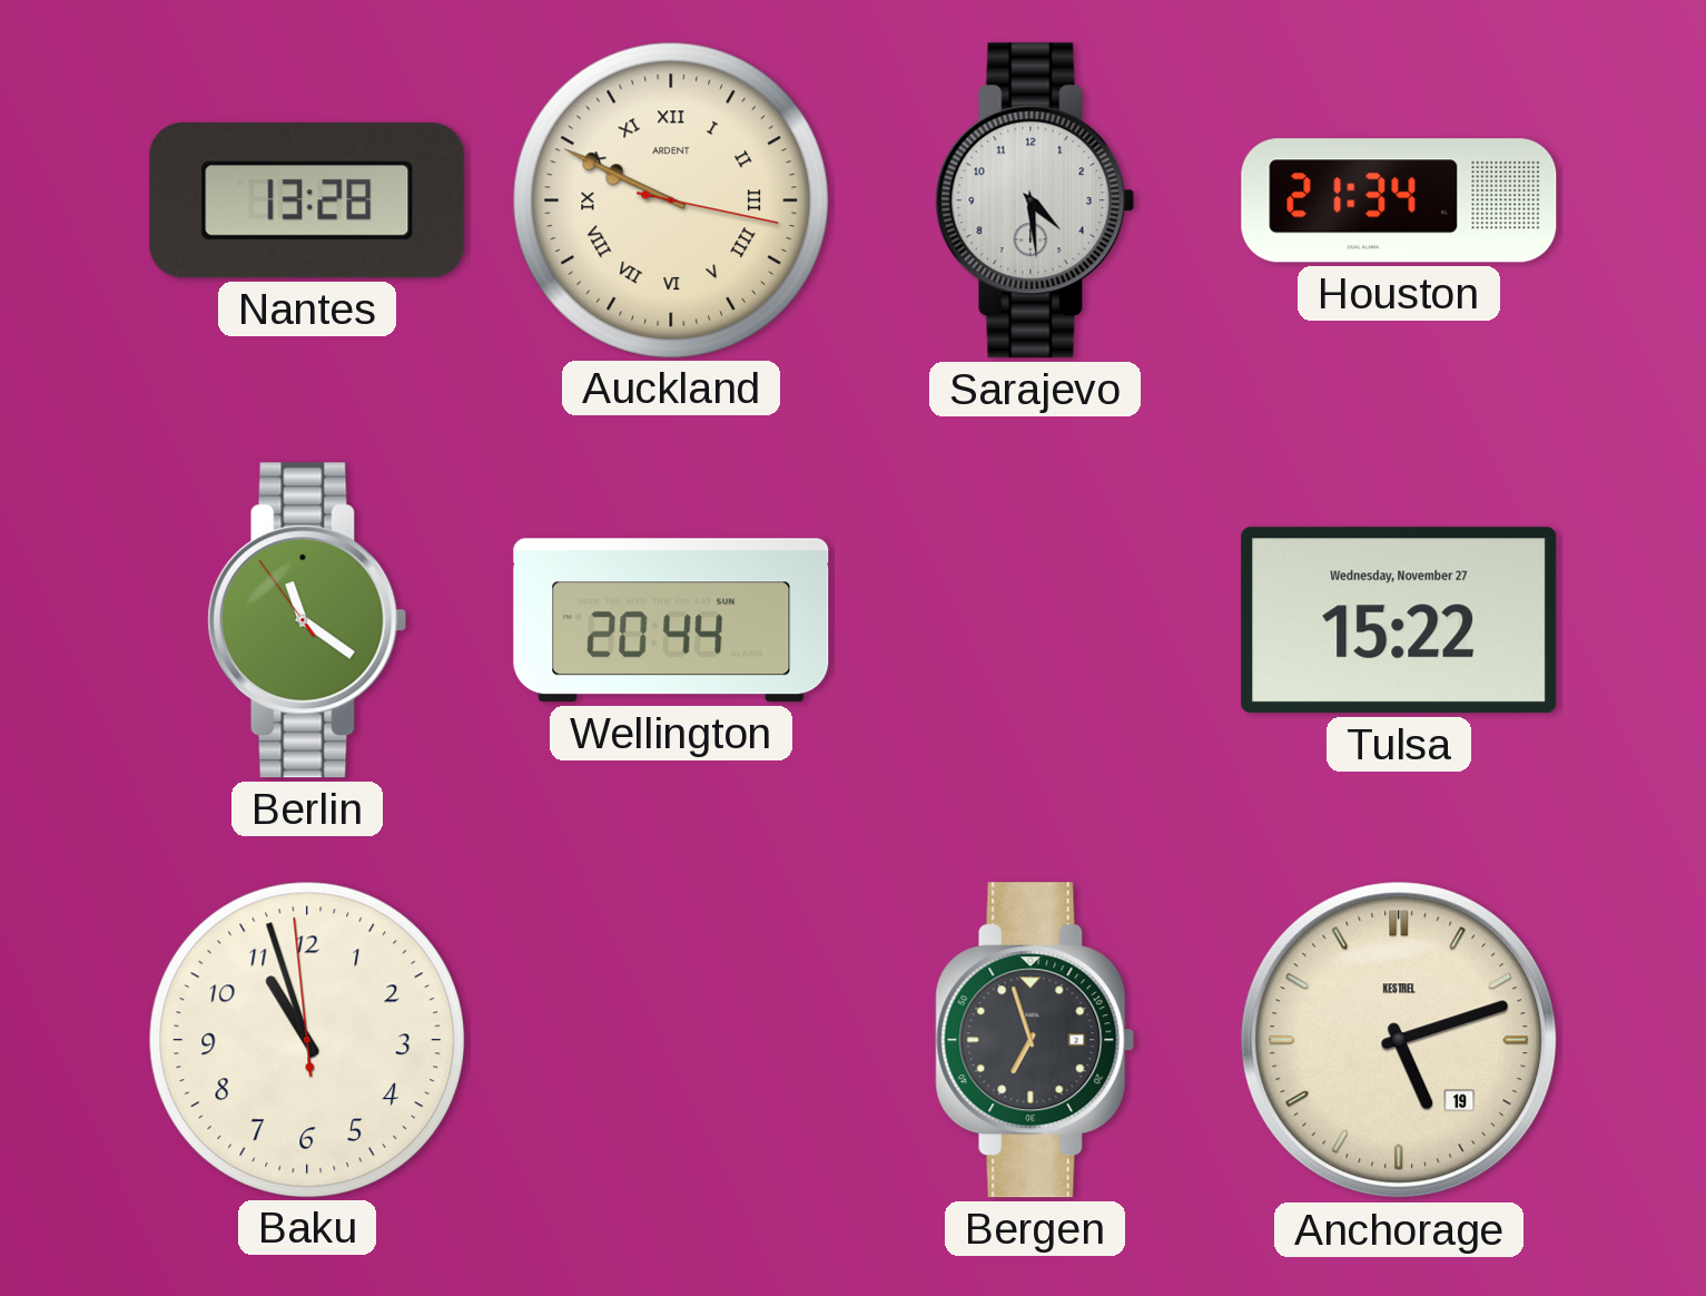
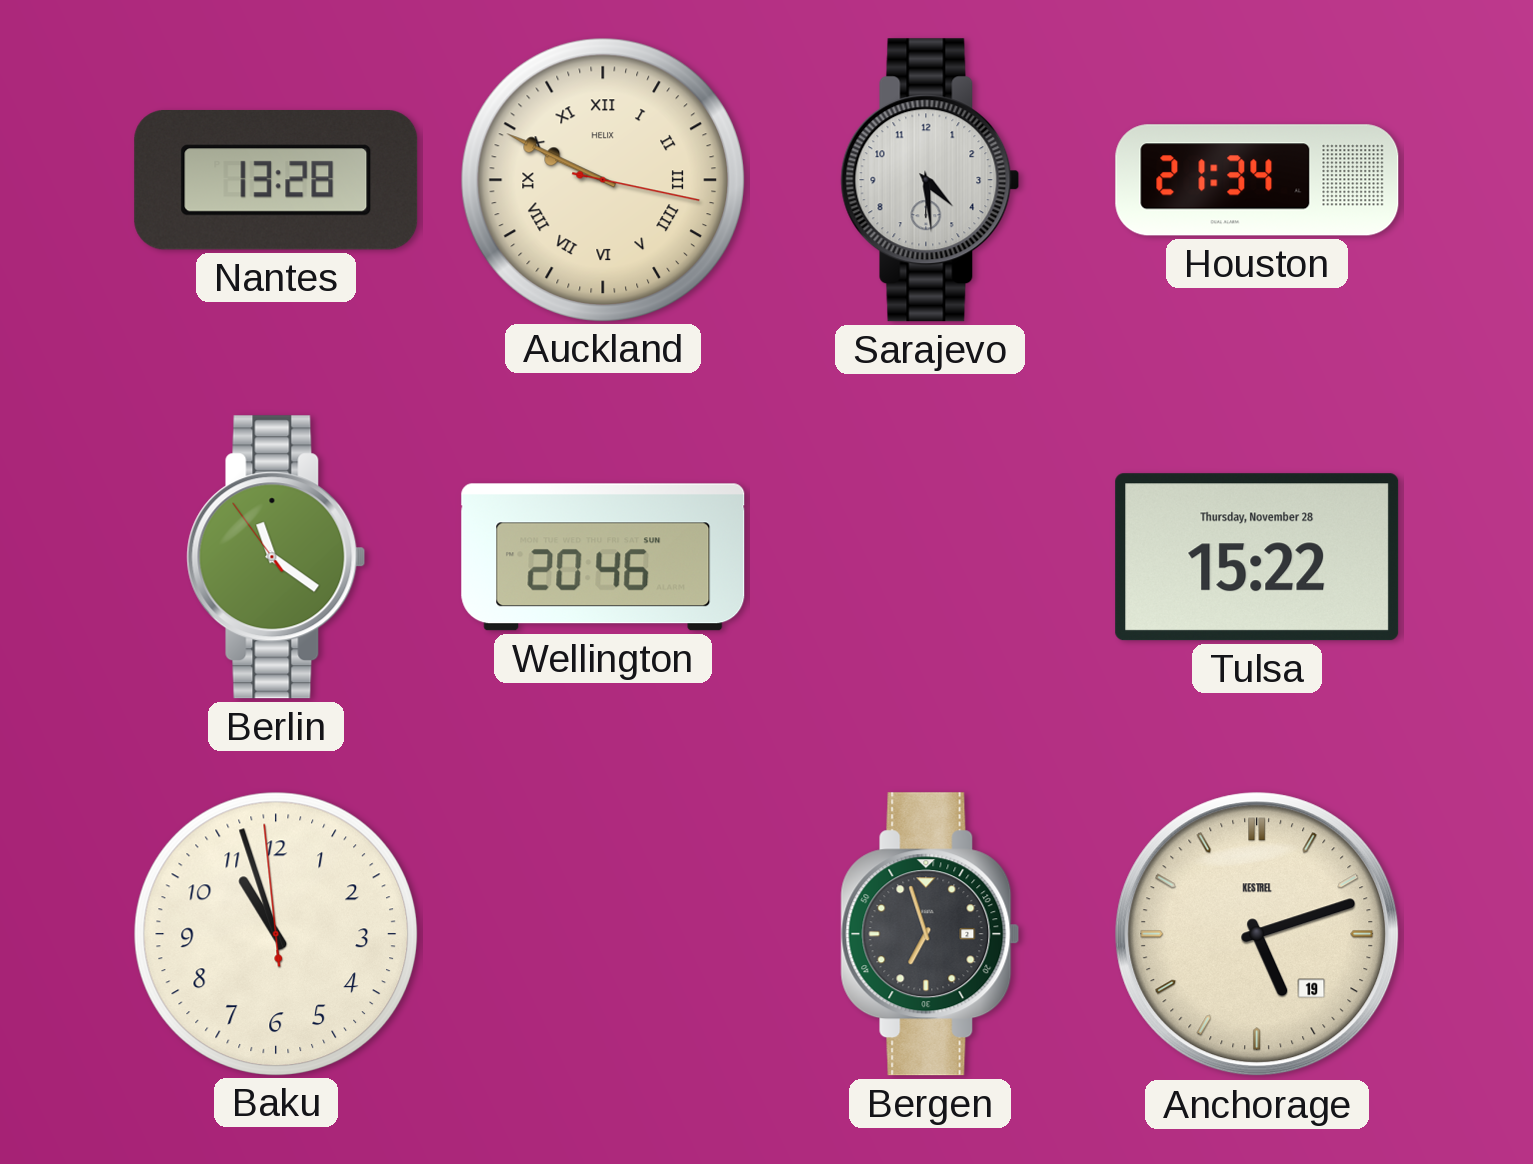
Auckland brand: ARDENT -> HELIX
Wellington: 20:44 -> 20:46
Tulsa date: Wednesday, November 27 -> Thursday, November 28
